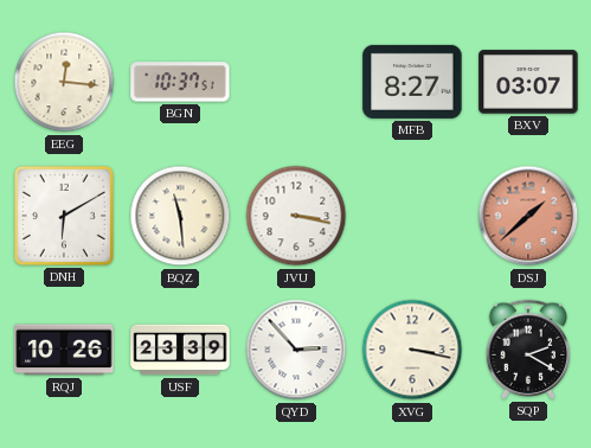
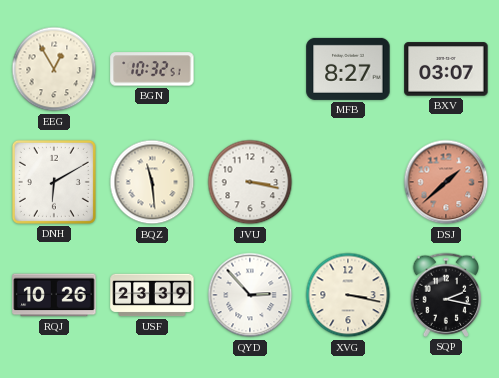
EEG: 12:16 -> 12:55
BGN: 10:37 -> 10:32
SQP: 2:20 -> 2:17
